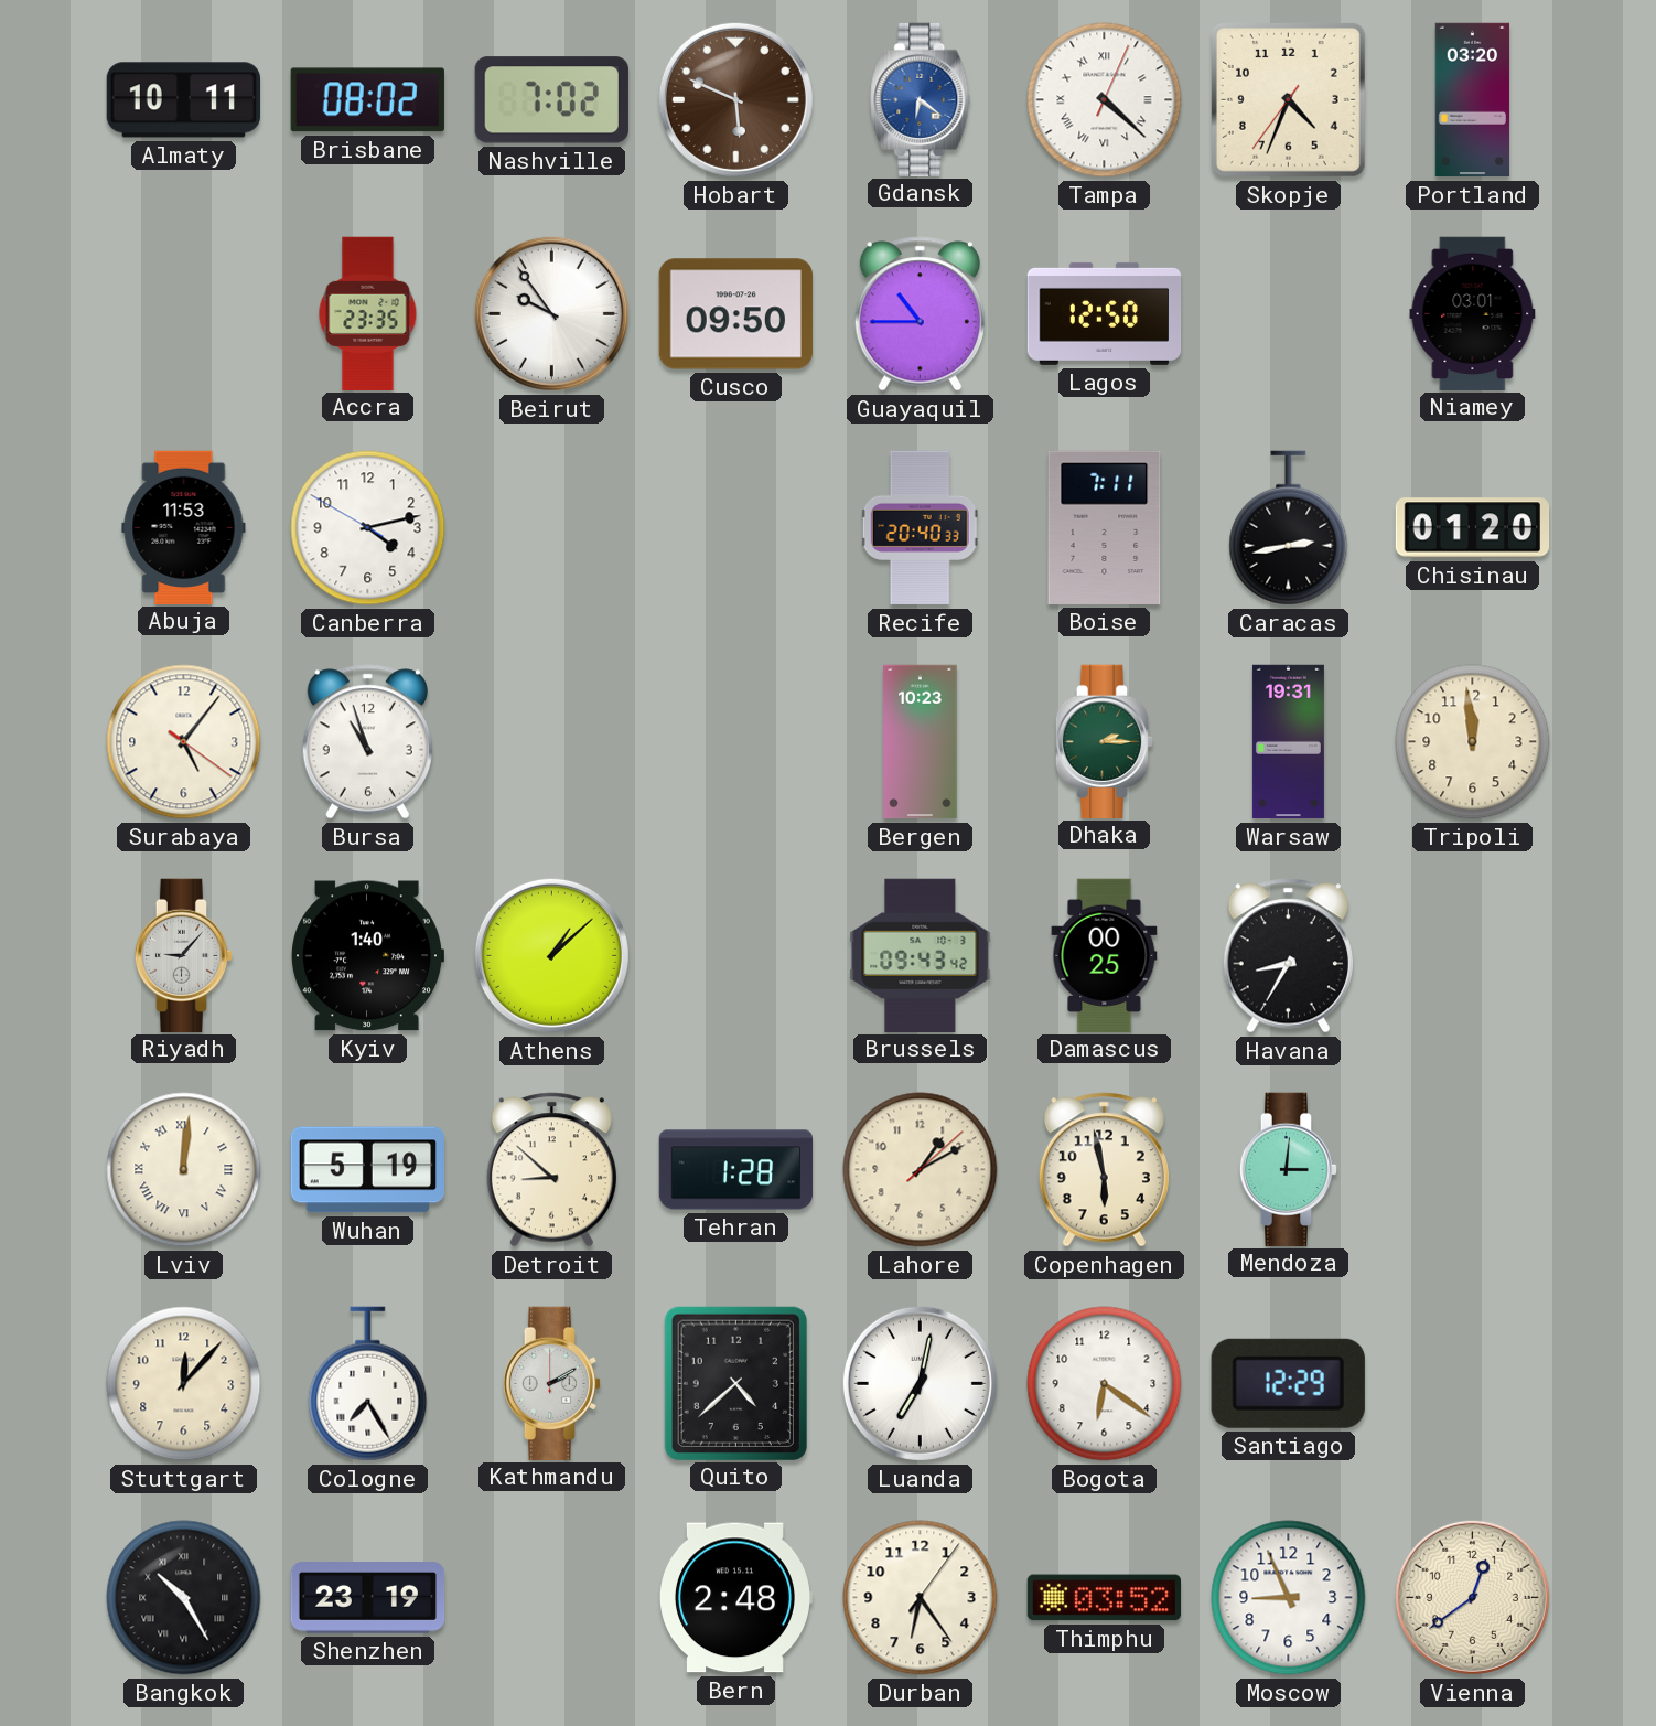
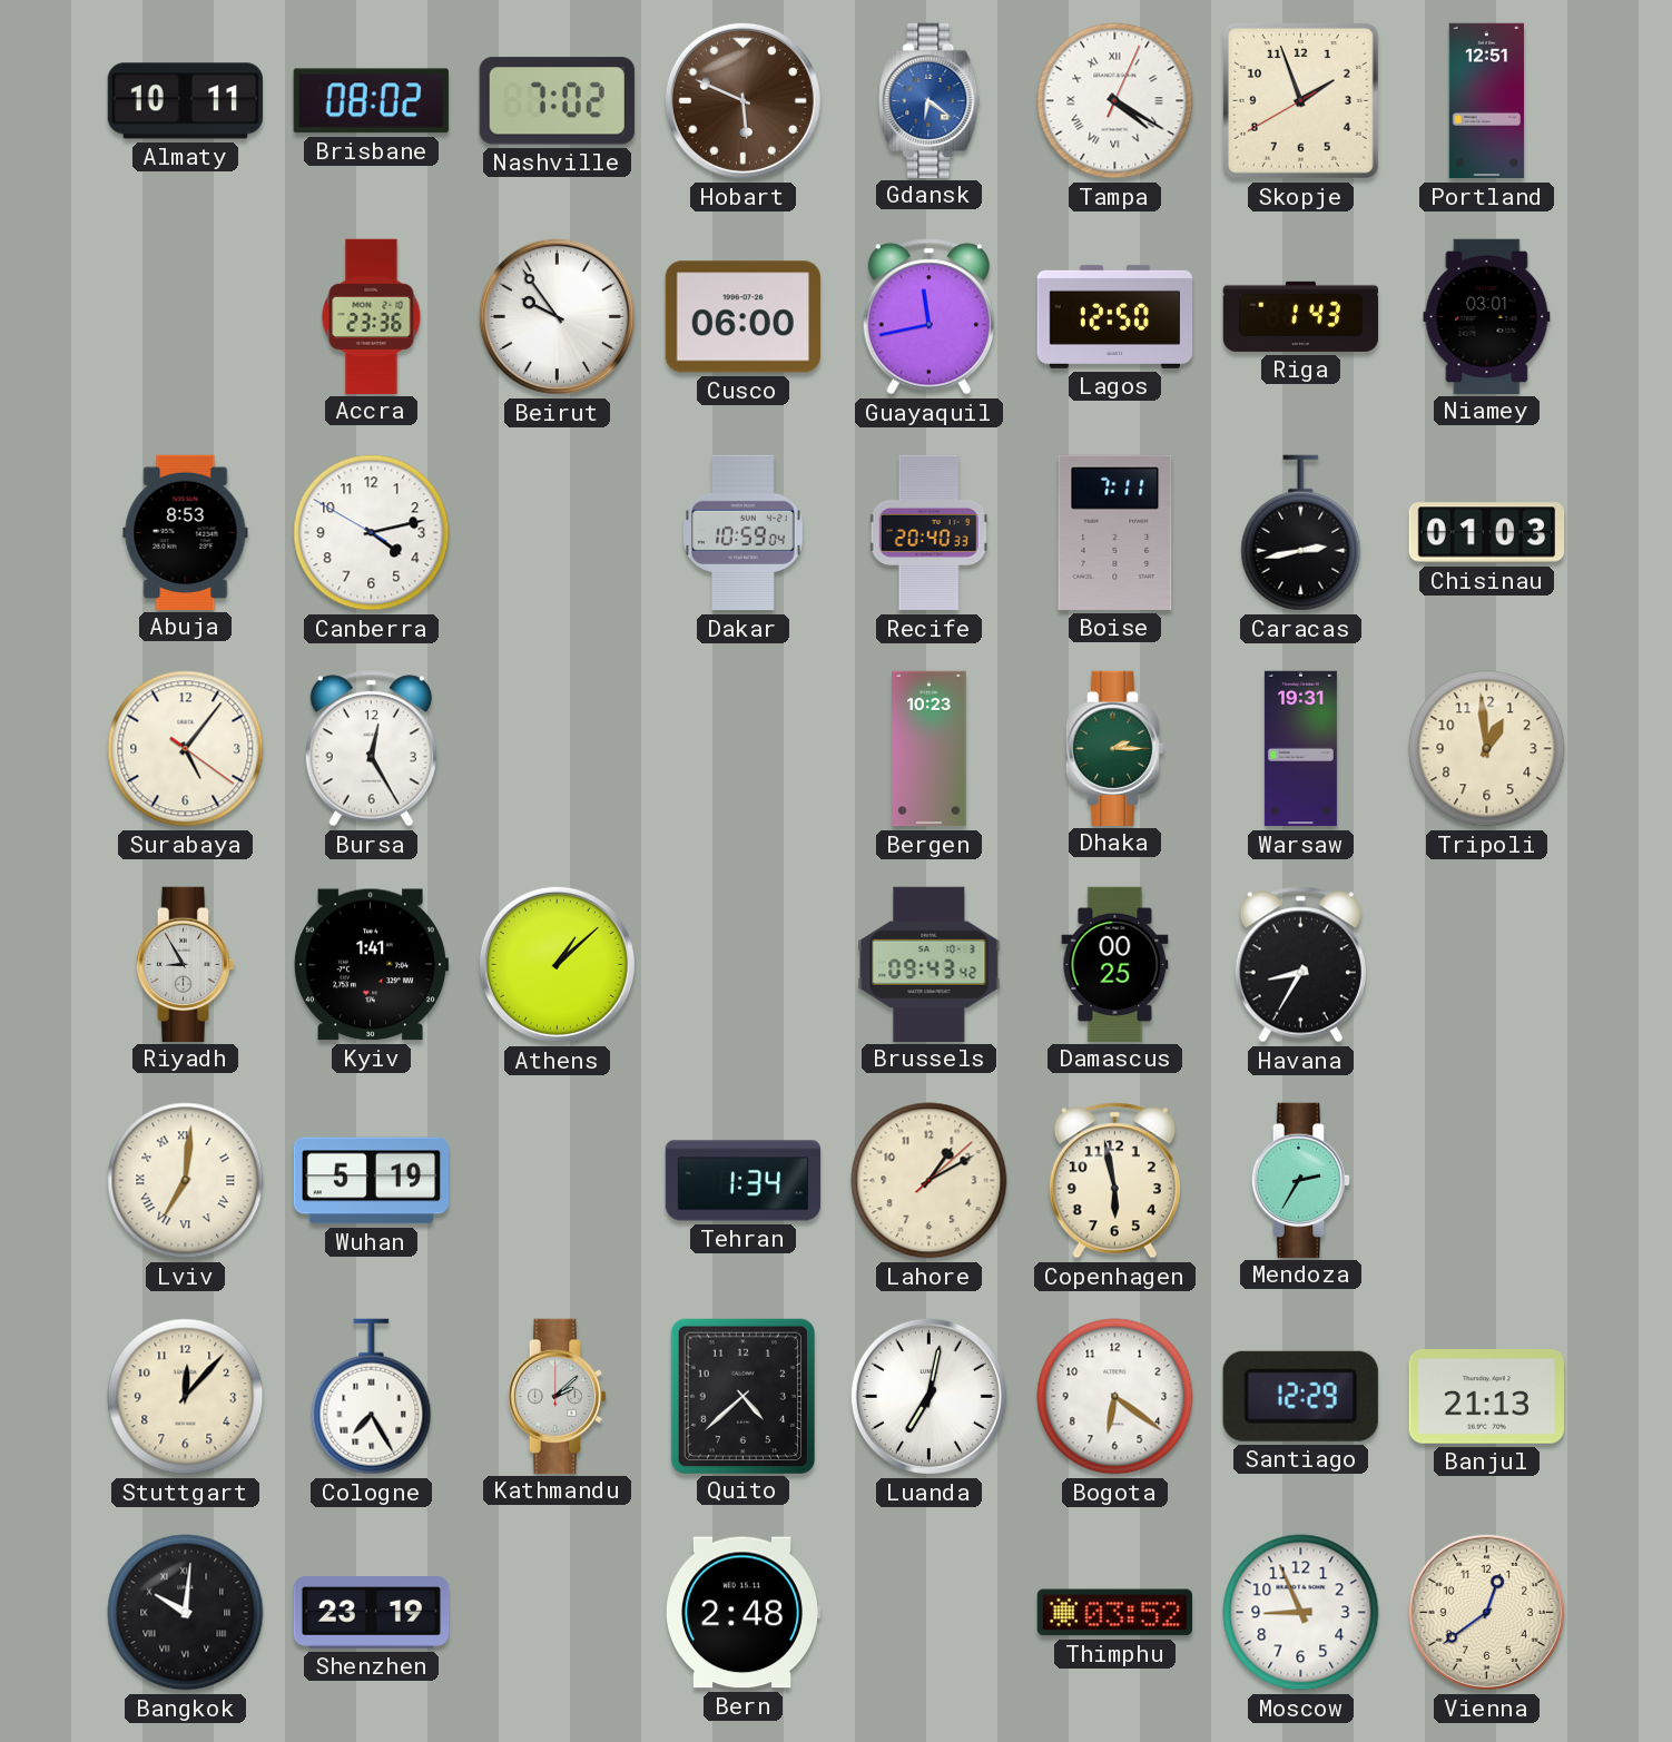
Tampa: 4:22 -> 4:20
Skopje: 4:33 -> 1:56
Portland: 03:20 -> 12:51
Accra: 23:35 -> 23:36
Cusco: 09:50 -> 06:00
Guayaquil: 10:45 -> 11:43
Riga: none -> 1:43
Abuja: 11:53 -> 8:53
Dakar: none -> 10:59
Chisinau: 01:20 -> 01:03
Bursa: 10:57 -> 12:25
Tripoli: 11:59 -> 12:59
Riyadh: 9:07 -> 8:55
Kyiv: 1:40 -> 1:41
Lviv: 12:01 -> 7:01
Detroit: 8:52 -> none
Tehran: 1:28 -> 1:34
Mendoza: 3:01 -> 2:35
Kathmandu: 2:10 -> 2:08
Banjul: none -> 21:13
Bangkok: 10:25 -> 10:01
Durban: 6:24 -> none
